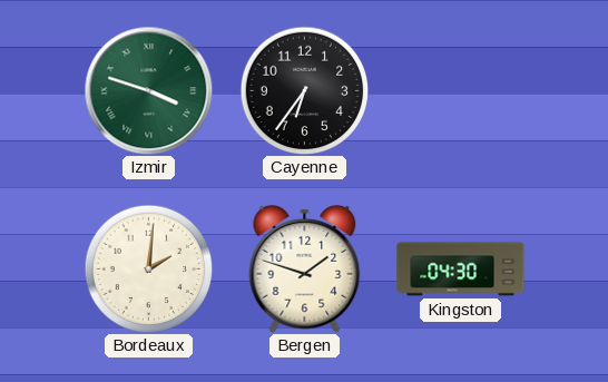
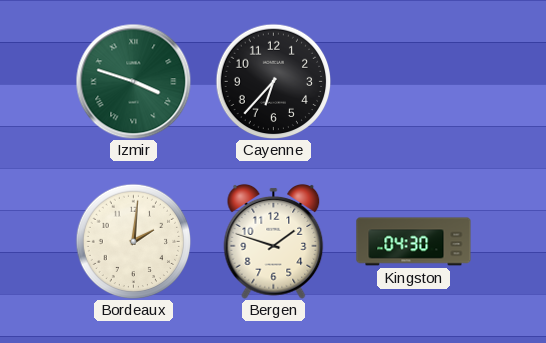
Cayenne: 6:36 -> 6:37
